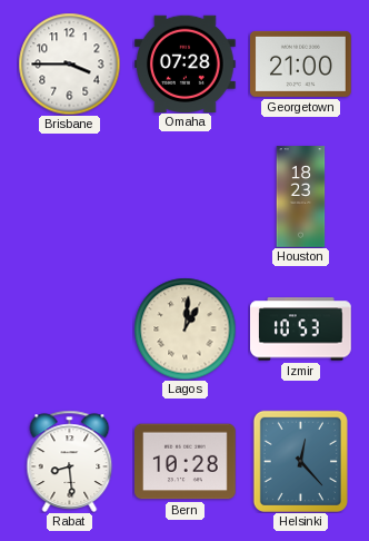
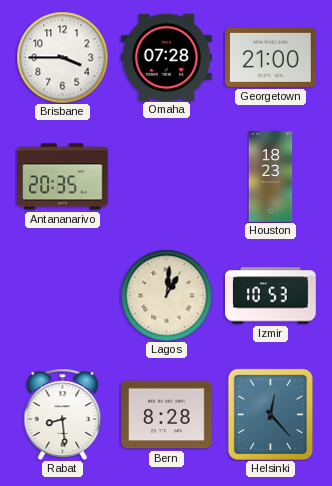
Antananarivo: none -> 20:35
Bern: 10:28 -> 8:28
